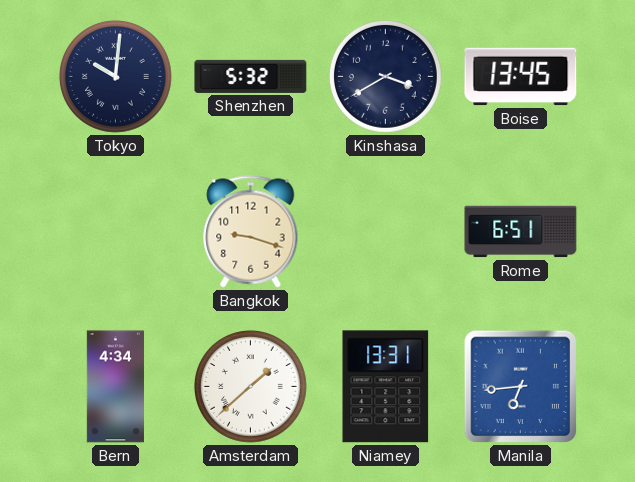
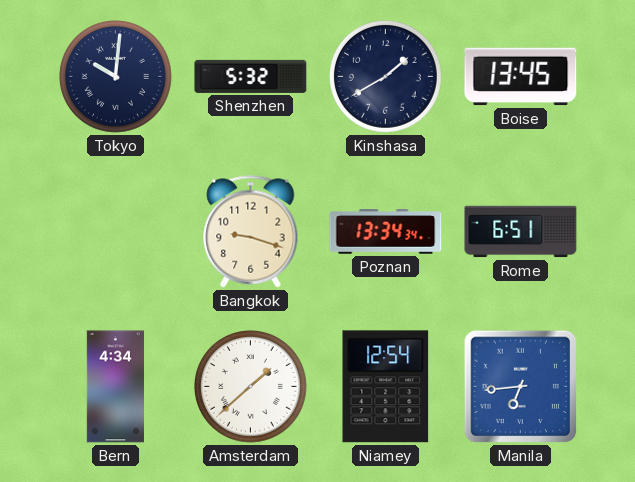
Kinshasa: 3:40 -> 1:40
Poznan: none -> 13:34
Niamey: 13:31 -> 12:54
